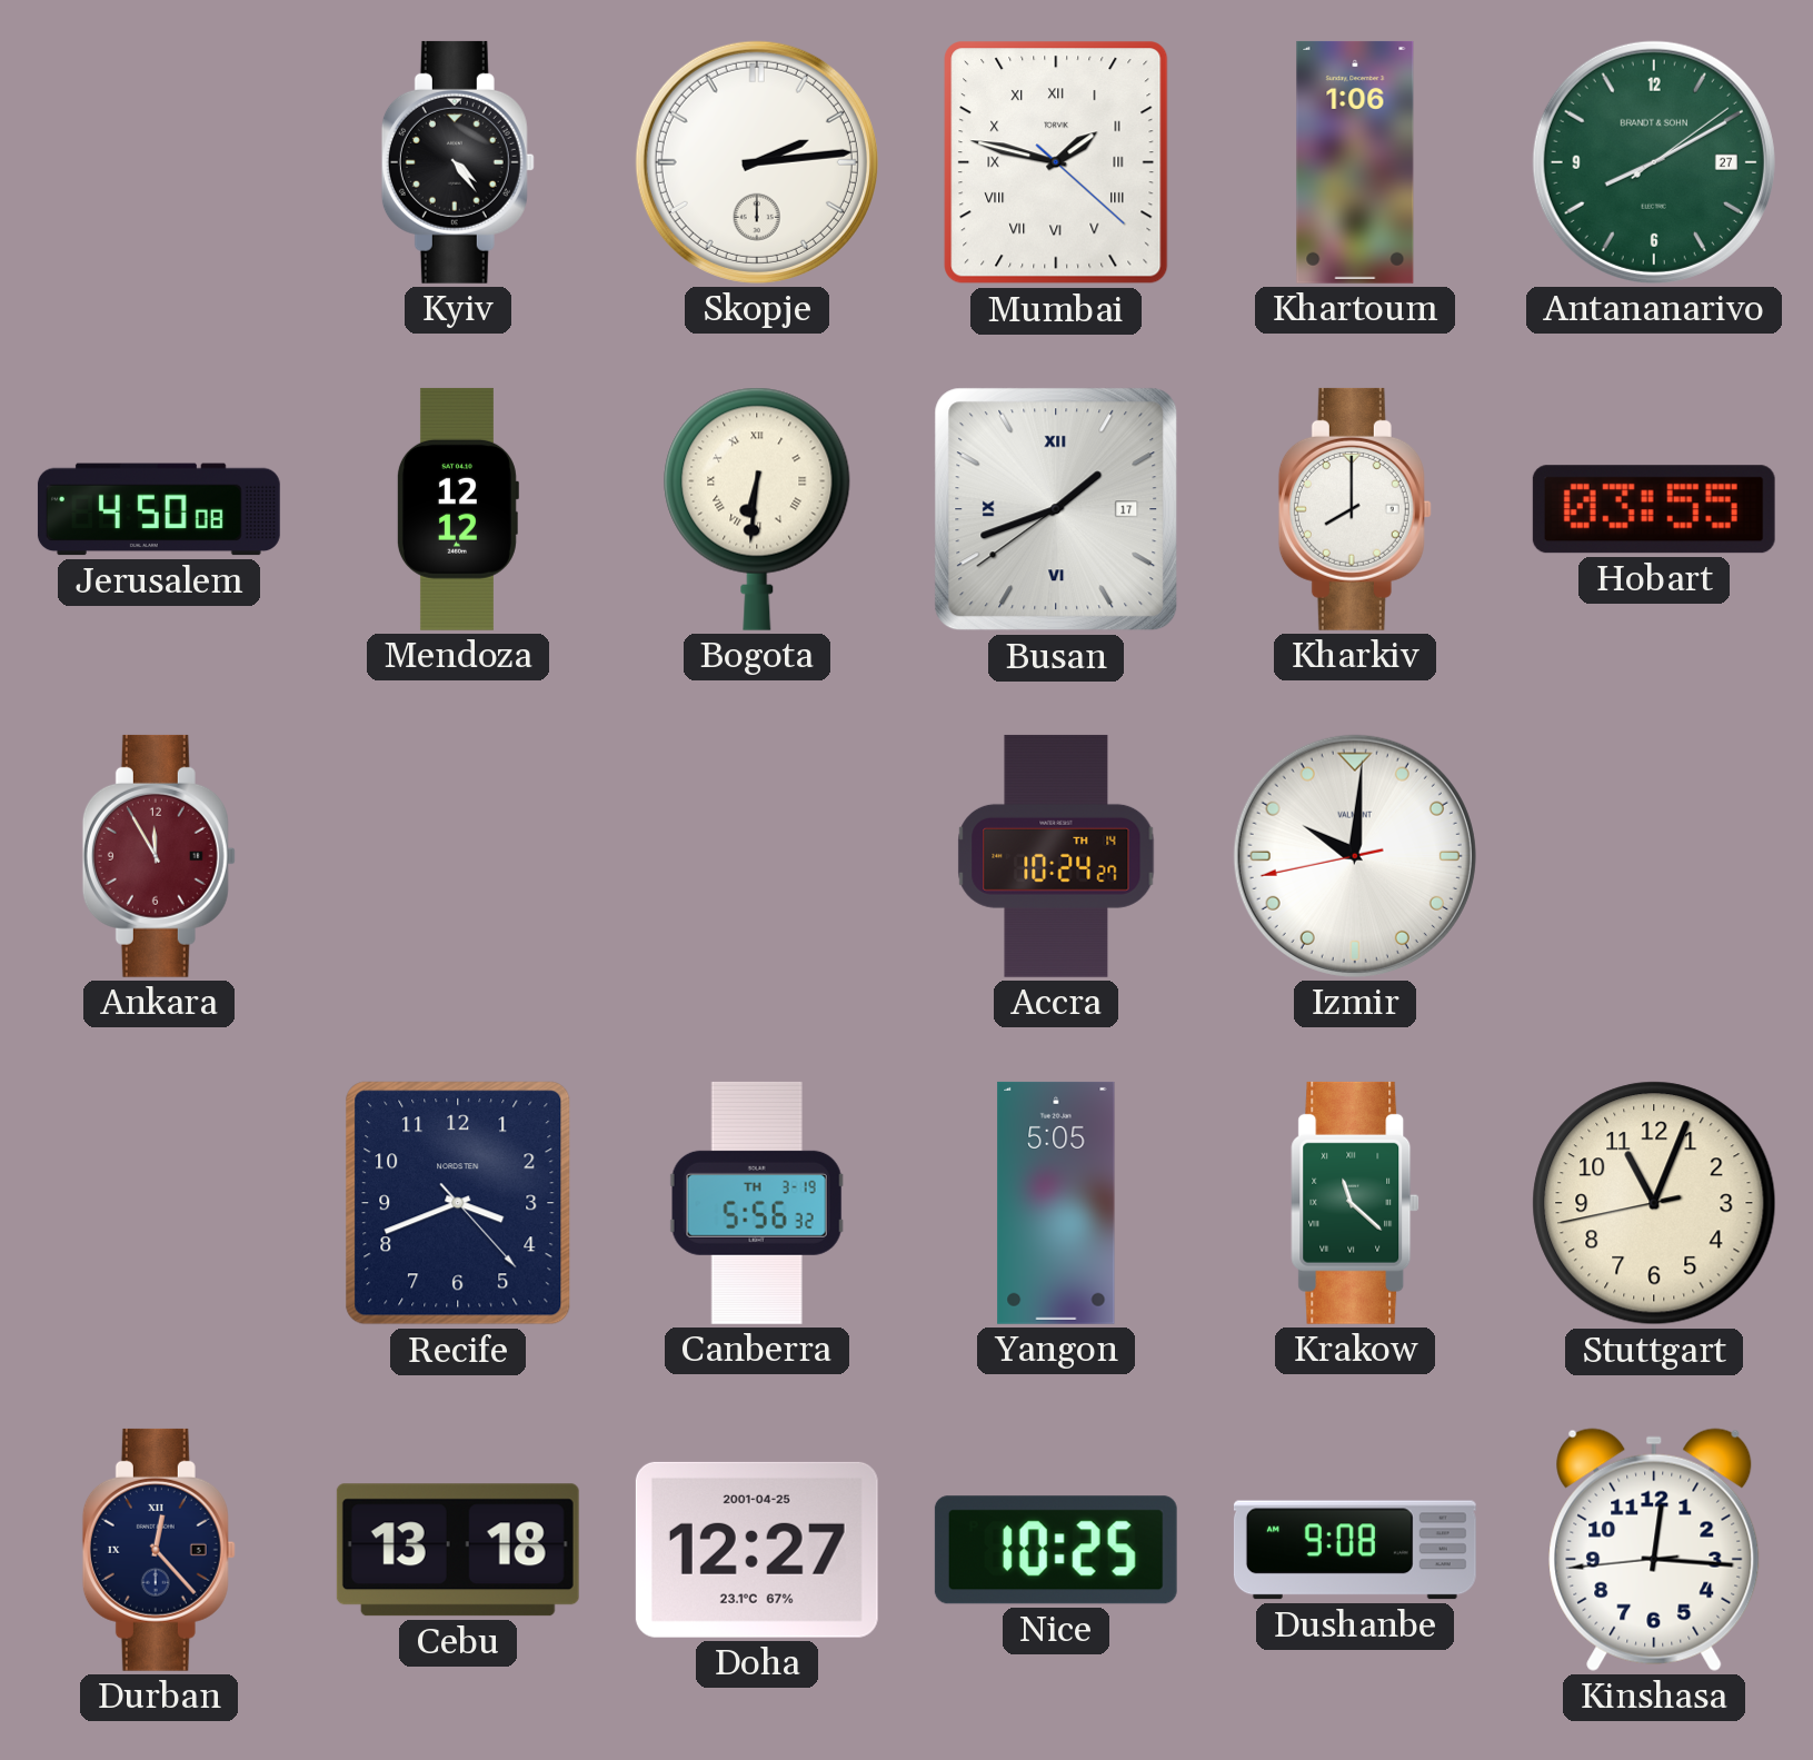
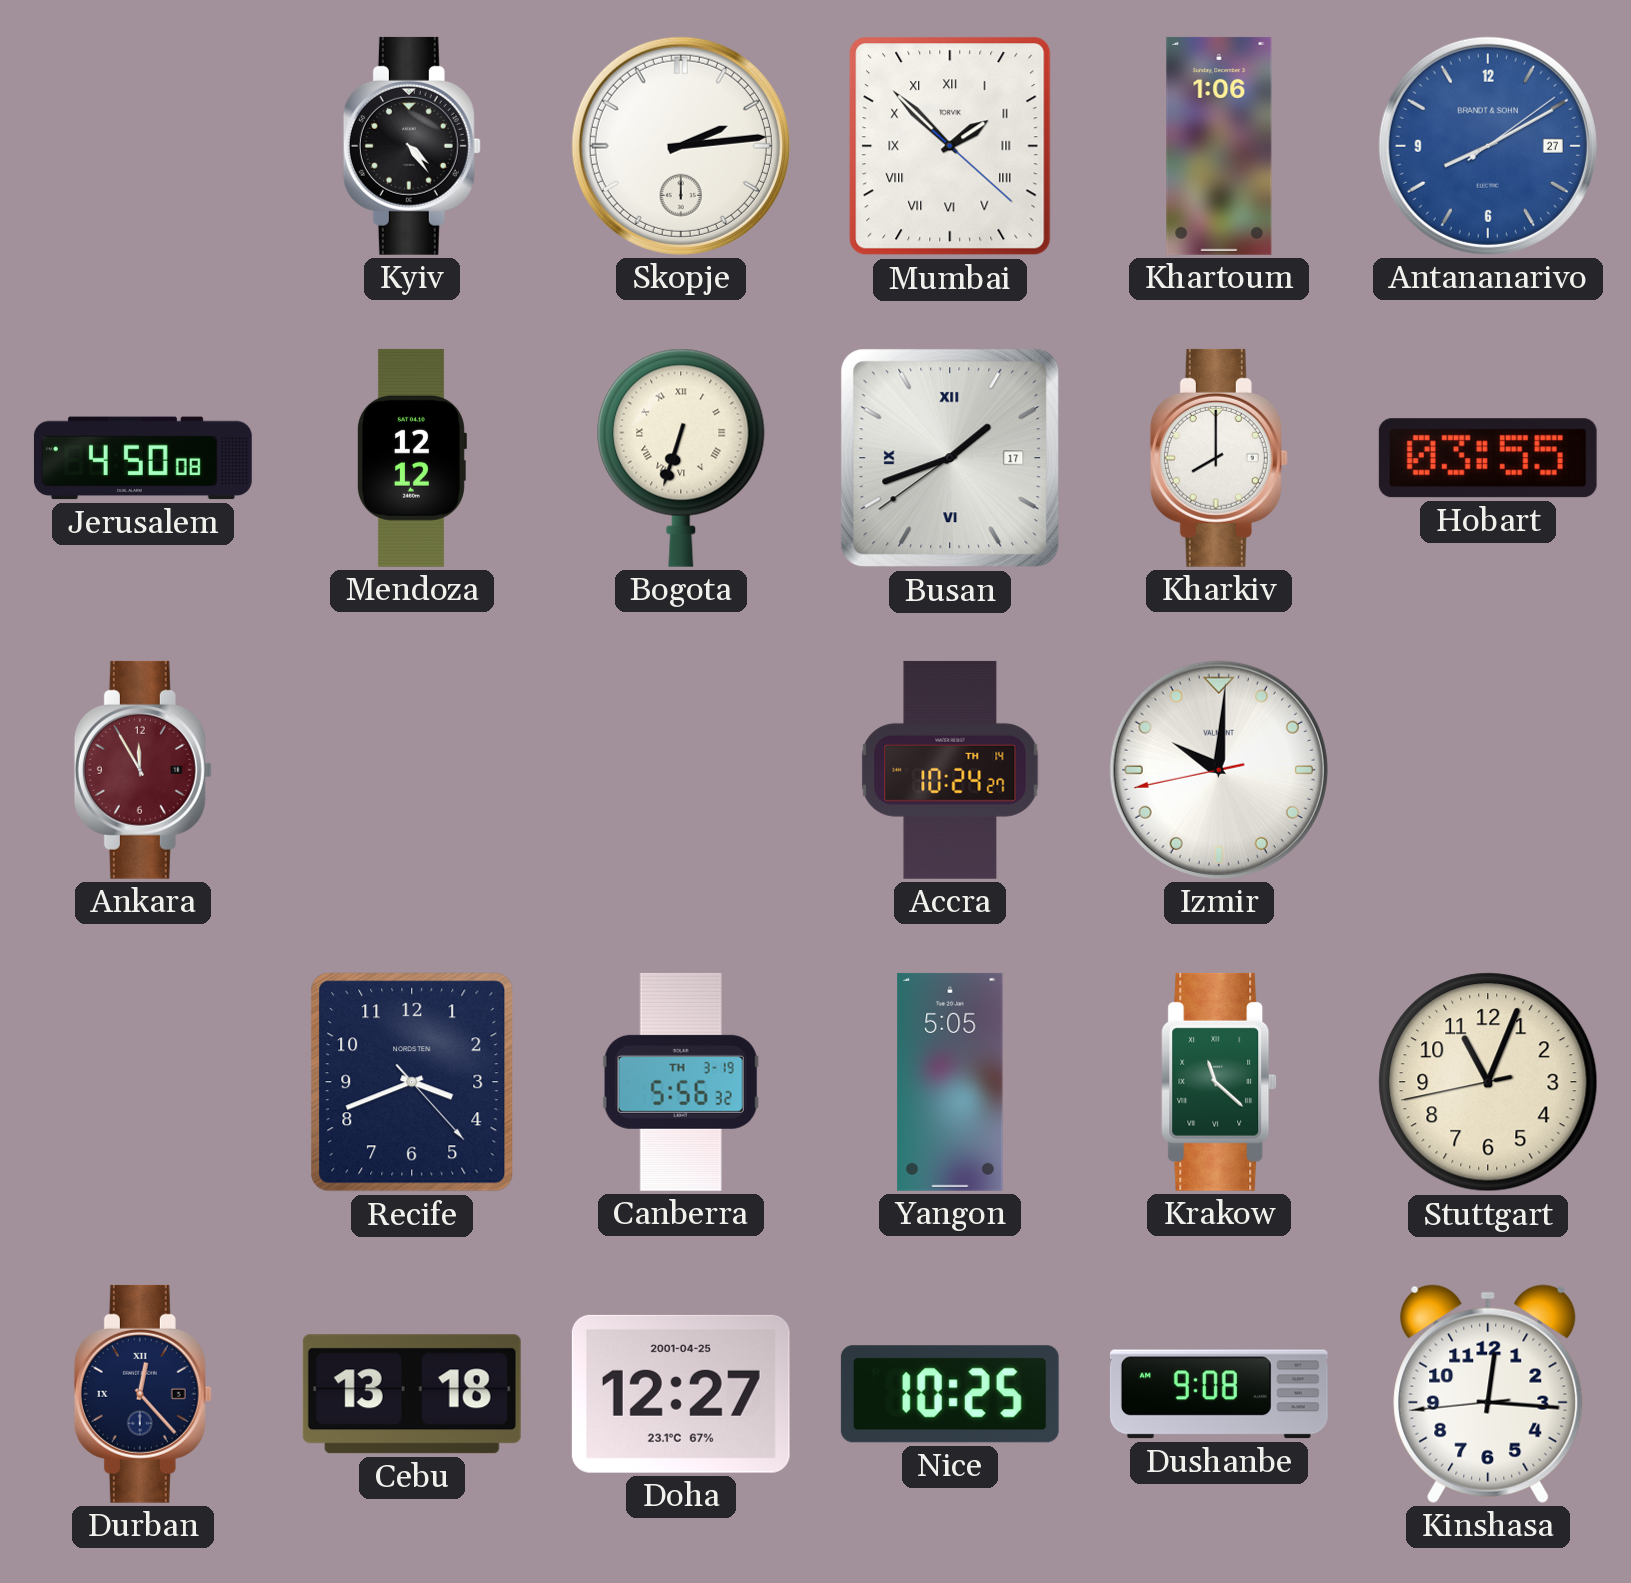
Mumbai: 1:47 -> 1:52
Antananarivo dial: green -> blue
Bogota: 6:31 -> 6:33
